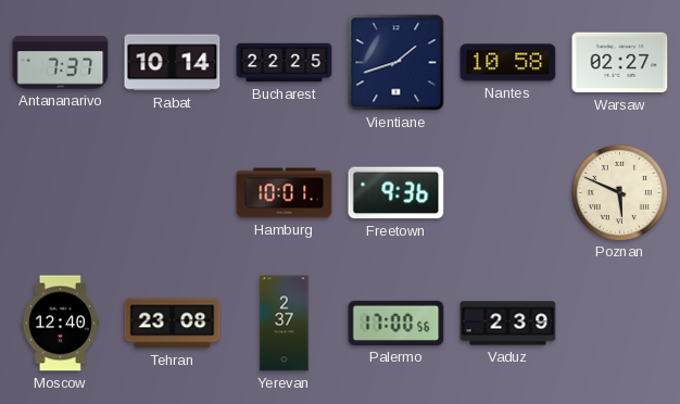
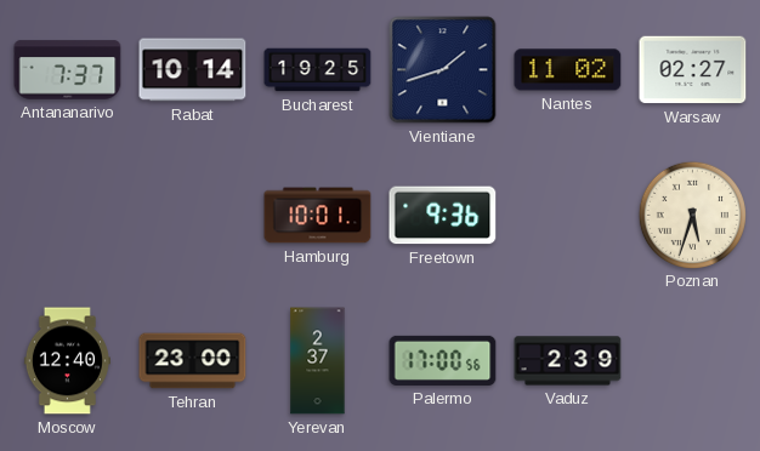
Bucharest: 22:25 -> 19:25
Nantes: 10:58 -> 11:02
Poznan: 5:49 -> 5:33
Tehran: 23:08 -> 23:00
